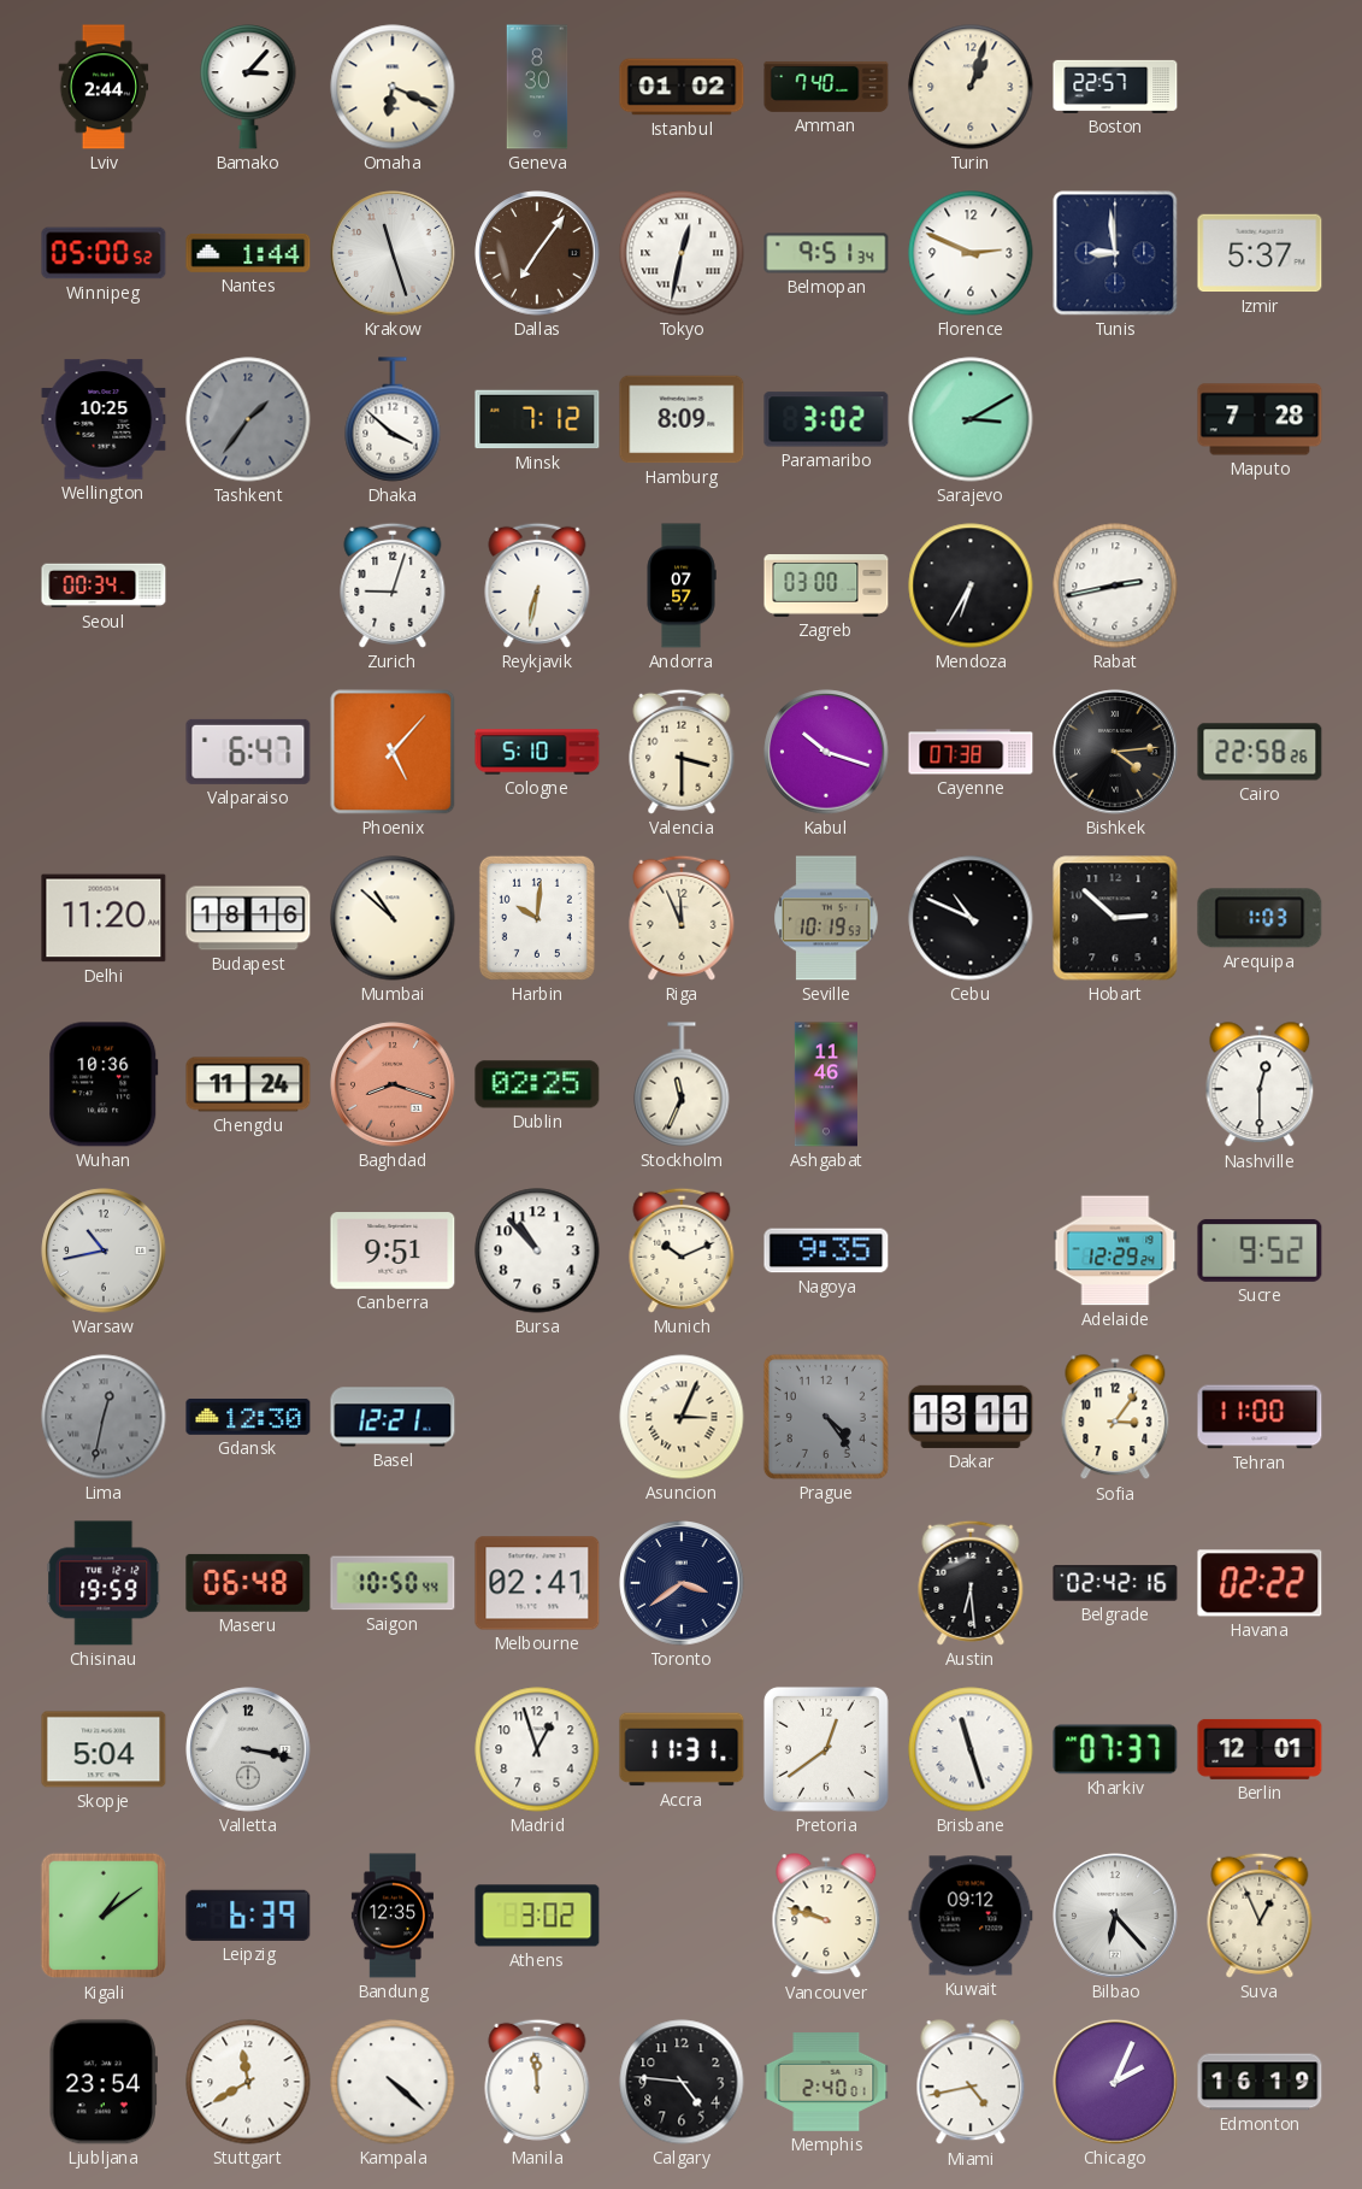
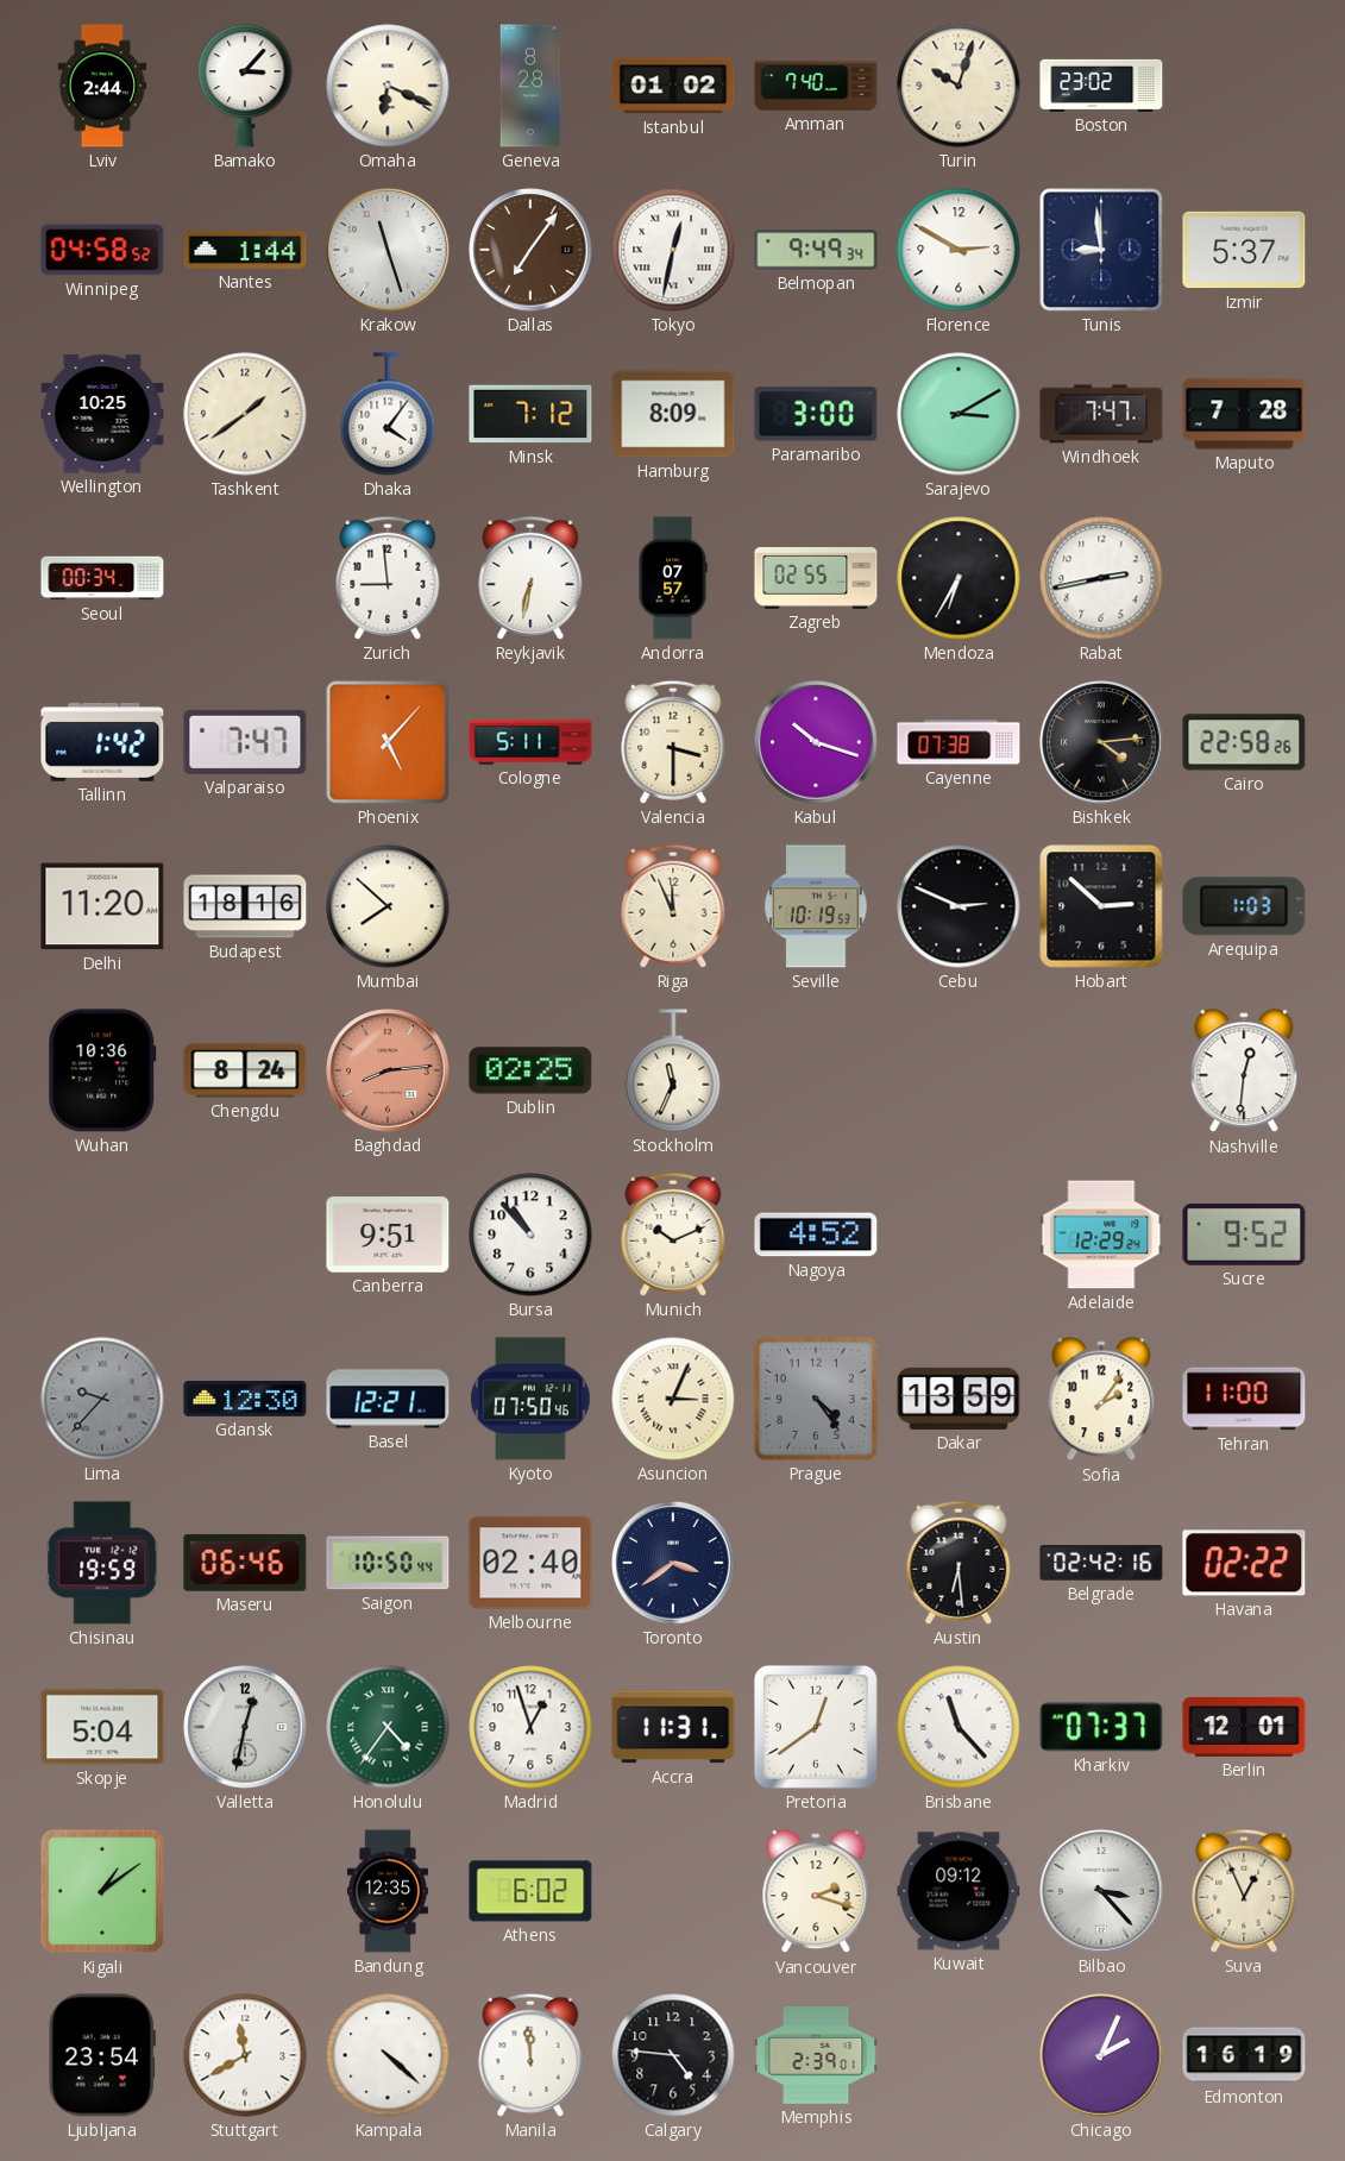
Geneva: 8:30 -> 8:28
Turin: 1:03 -> 10:03
Boston: 22:57 -> 23:02
Winnipeg: 05:00 -> 04:58
Belmopan: 9:51 -> 9:49
Florence: 2:49 -> 2:50
Tashkent: 1:36 -> 1:39
Tashkent dial: grey -> cream
Dhaka: 3:52 -> 4:06
Paramaribo: 3:02 -> 3:00
Windhoek: none -> 7:47
Zurich: 9:03 -> 8:59
Zagreb: 03:00 -> 02:55
Tallinn: none -> 1:42
Valparaiso: 6:47 -> 7:47
Cologne: 5:10 -> 5:11
Mumbai: 10:52 -> 7:52
Harbin: 10:01 -> none
Cebu: 10:49 -> 2:49
Chengdu: 11:24 -> 8:24
Baghdad: 8:18 -> 8:14
Ashgabat: 11:46 -> none
Nashville: 12:30 -> 12:31
Warsaw: 10:43 -> none
Nagoya: 9:35 -> 4:52
Lima: 12:32 -> 9:37
Kyoto: none -> 07:50
Dakar: 13:11 -> 13:59
Sofia: 3:06 -> 2:06
Maseru: 06:48 -> 06:46
Melbourne: 02:41 -> 02:40
Valletta: 3:17 -> 12:32
Honolulu: none -> 4:36
Brisbane: 11:27 -> 11:23
Leipzig: 6:39 -> none
Athens: 3:02 -> 6:02
Vancouver: 9:48 -> 2:18
Bilbao: 6:23 -> 3:23
Memphis: 2:40 -> 2:39
Miami: 4:43 -> none
